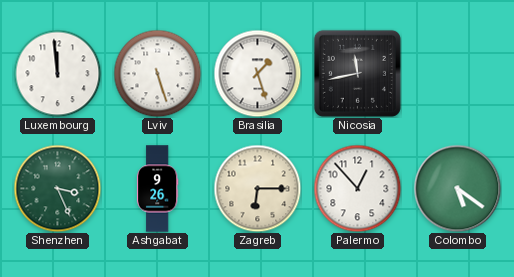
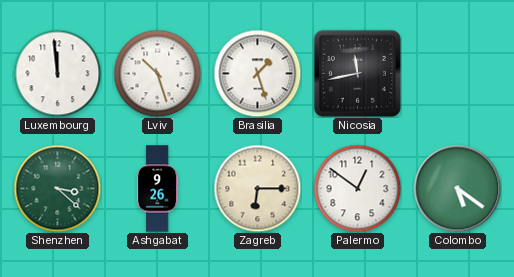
Lviv: 5:27 -> 10:27
Shenzhen: 3:26 -> 3:22
Palermo: 12:53 -> 12:51
